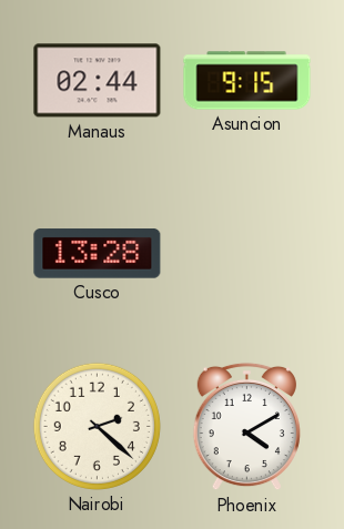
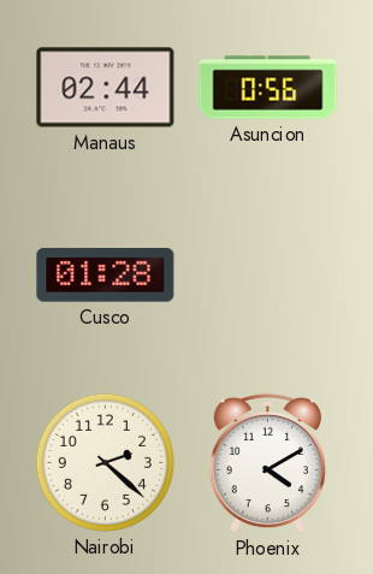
Asuncion: 9:15 -> 0:56
Cusco: 13:28 -> 01:28
